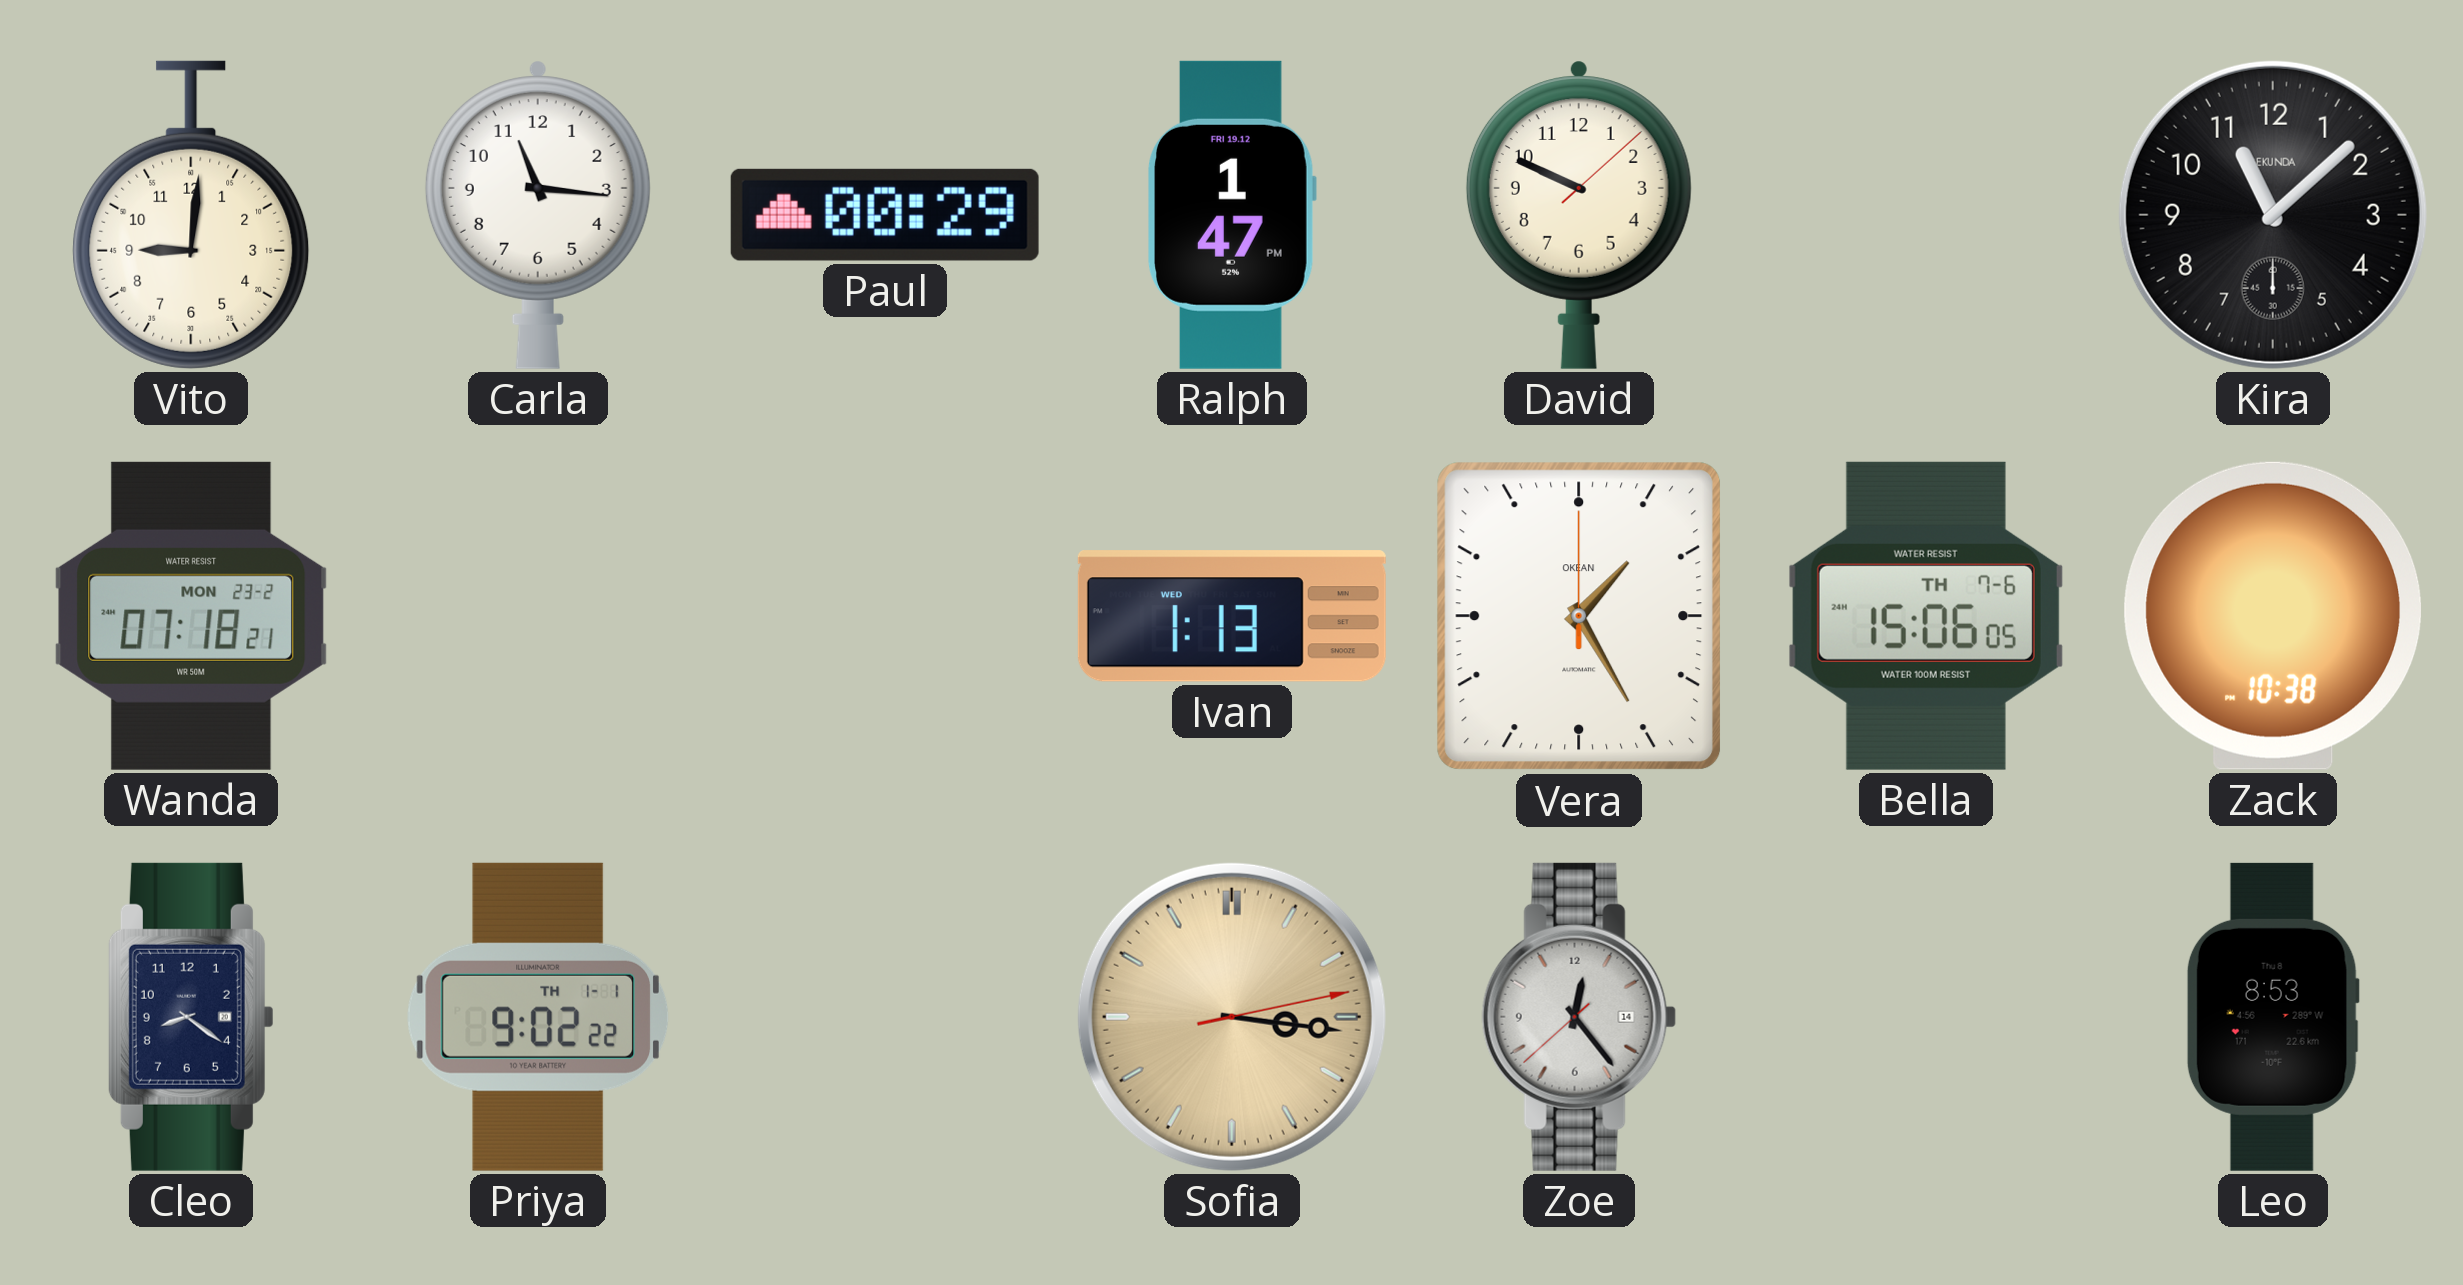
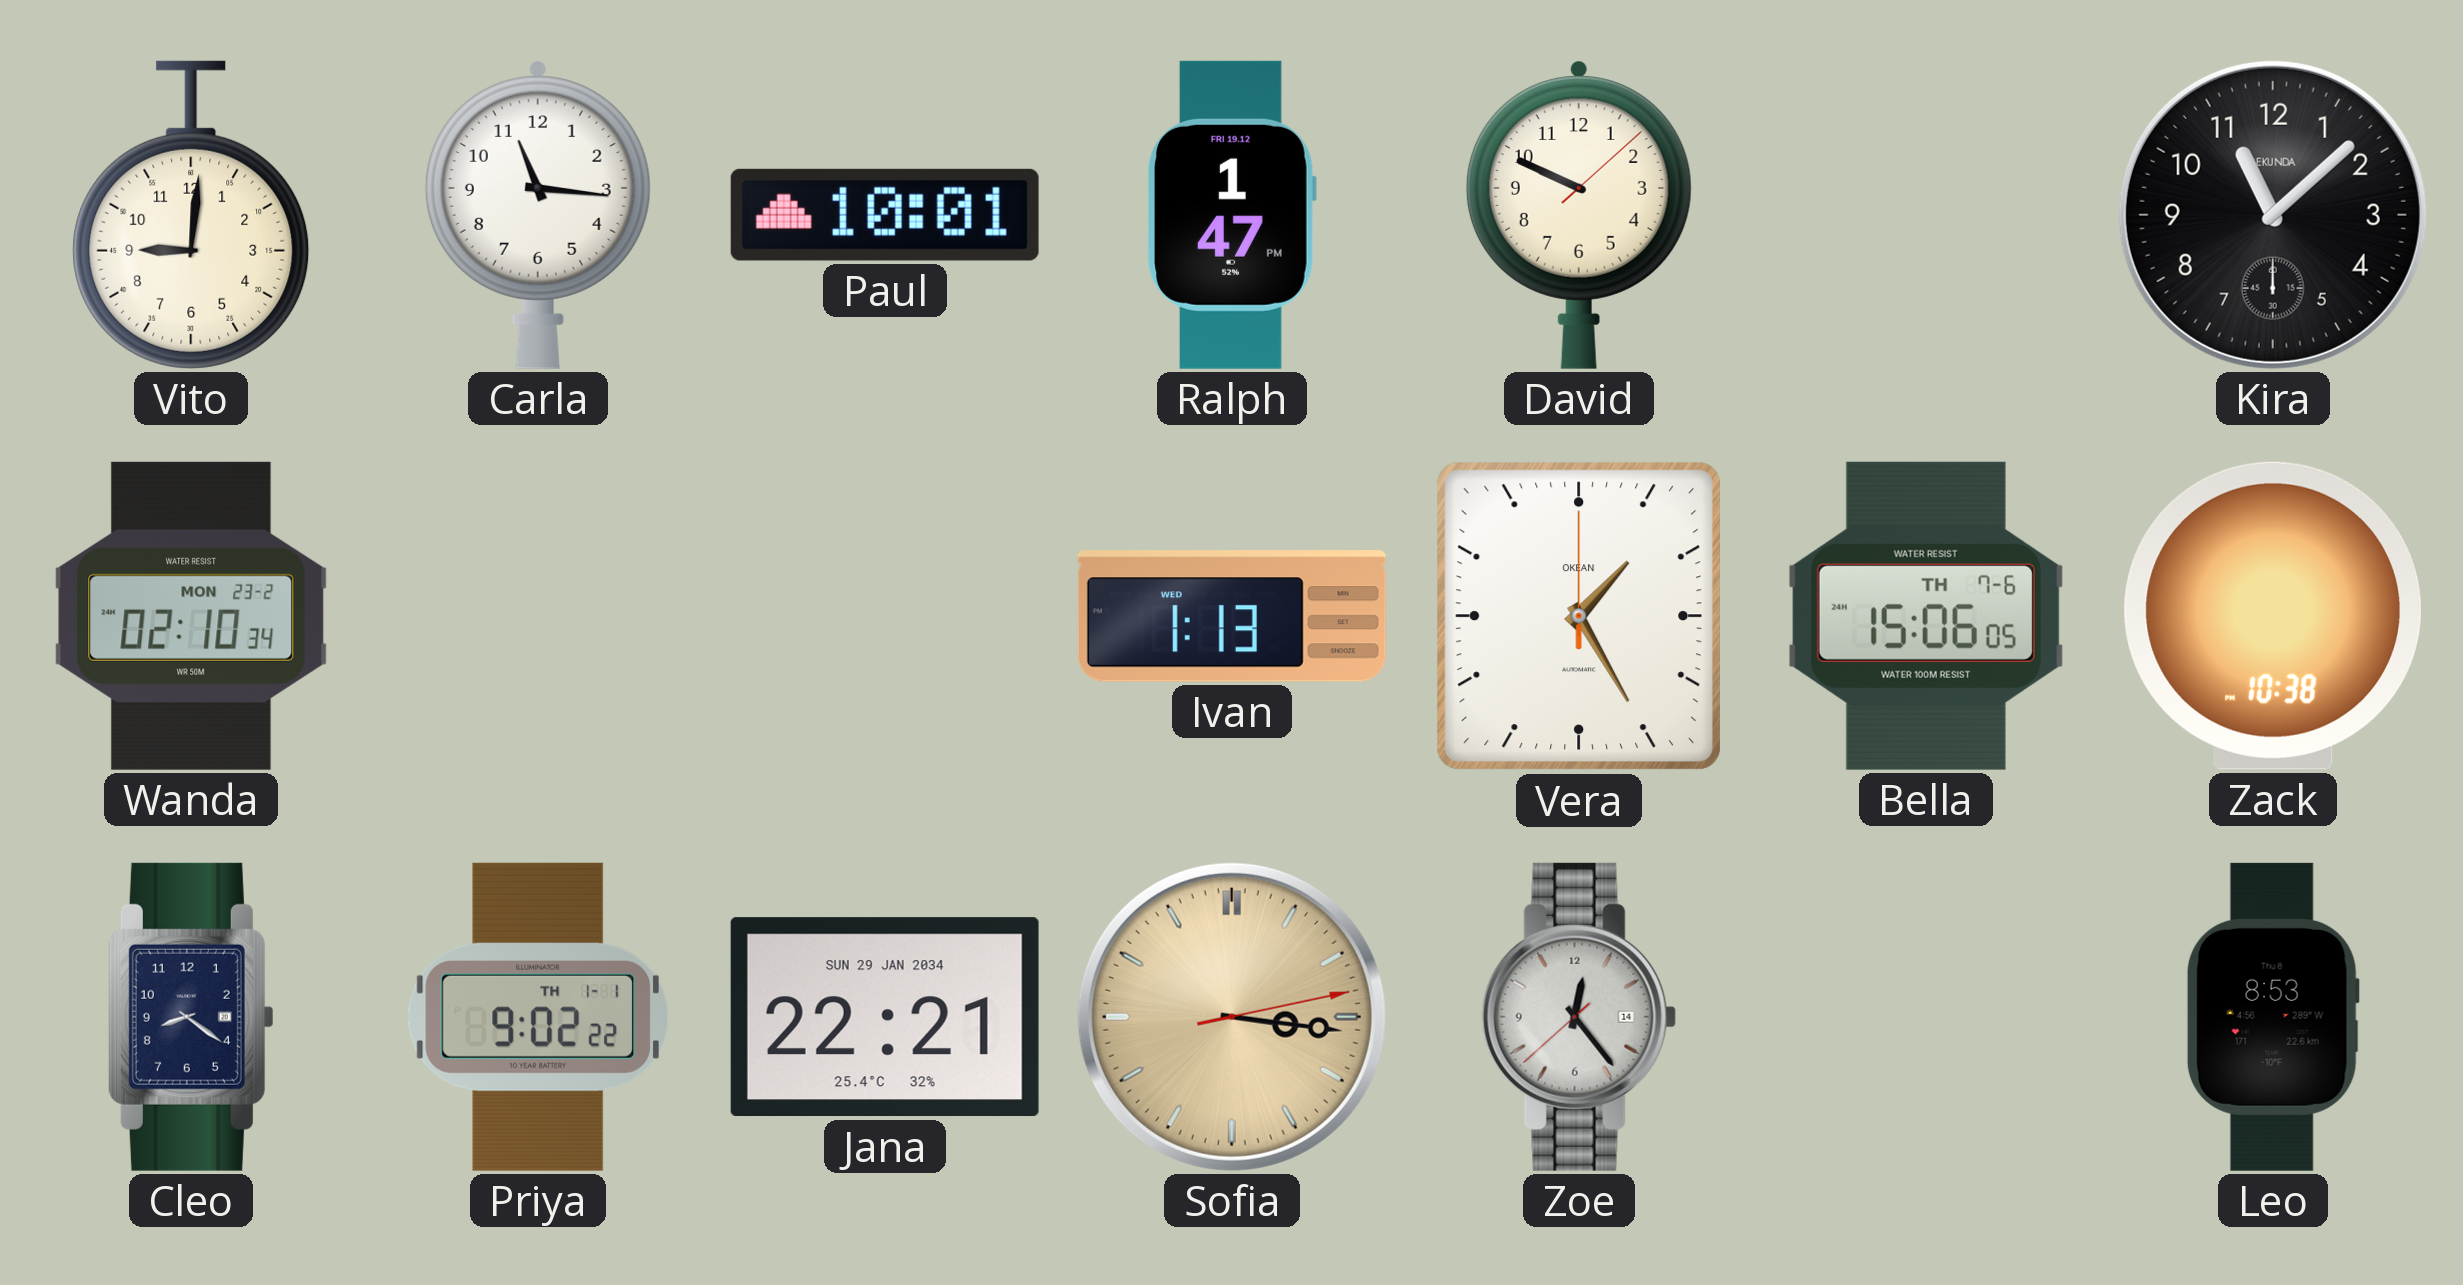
Paul: 00:29 -> 10:01
Wanda: 07:18 -> 02:10
Jana: none -> 22:21
